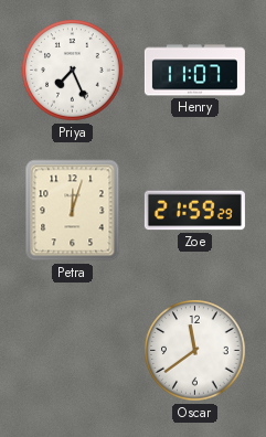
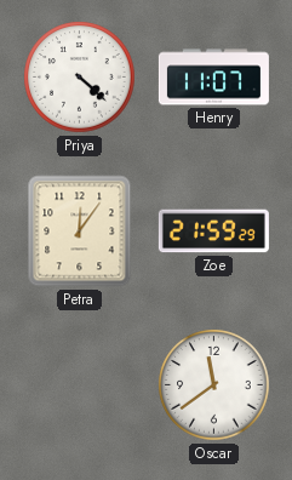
Priya: 7:26 -> 4:22
Petra: 12:03 -> 12:06
